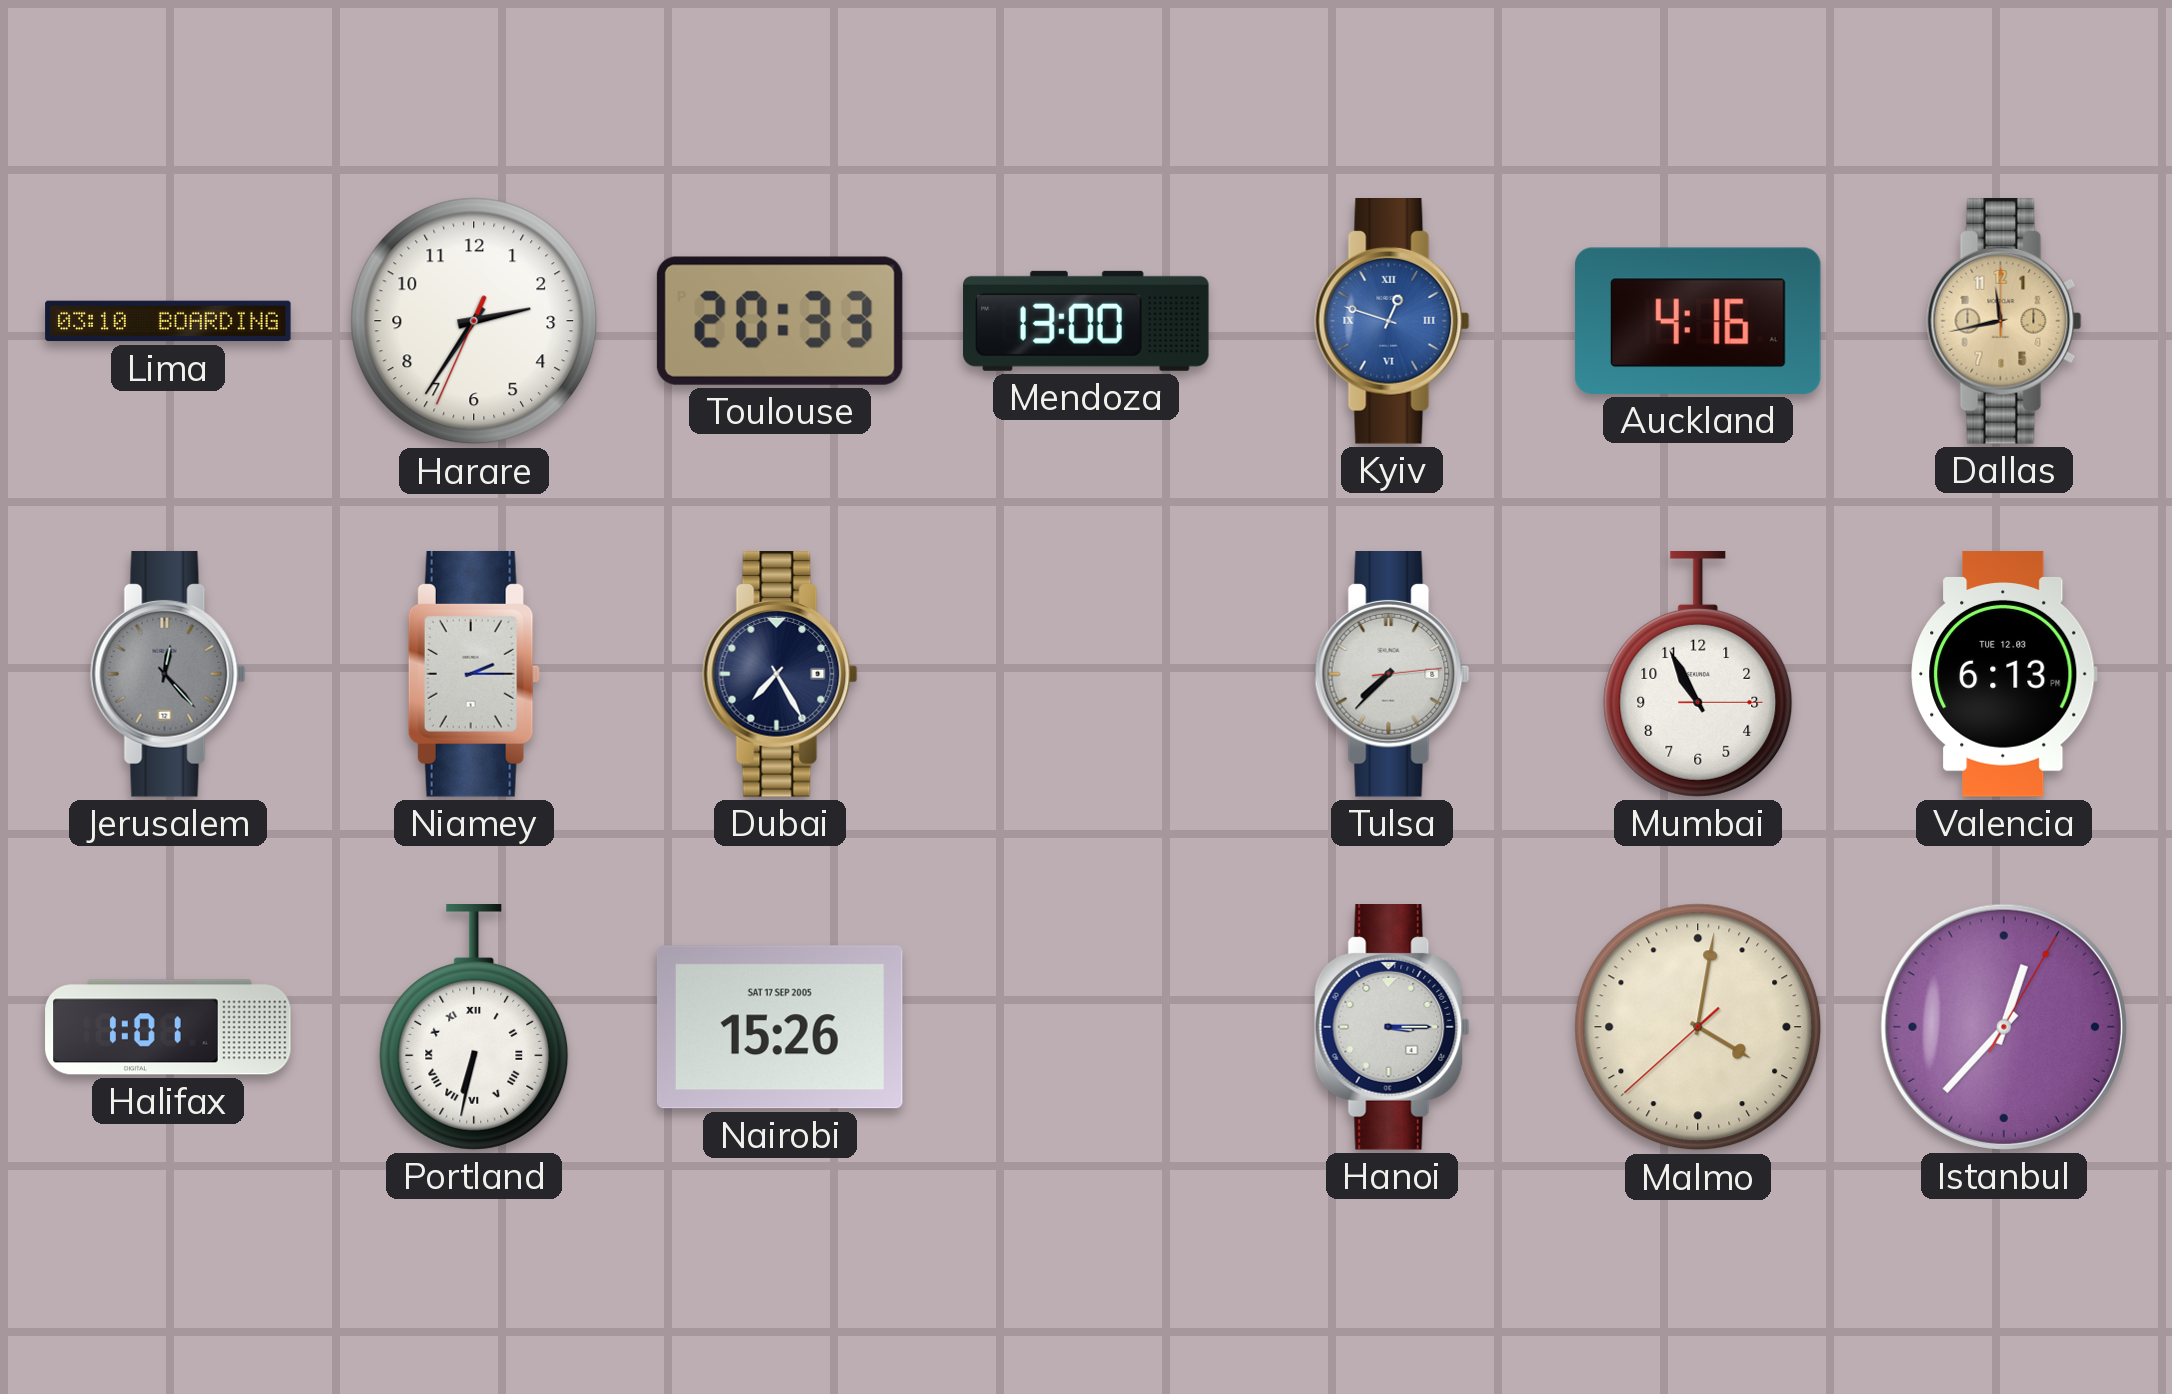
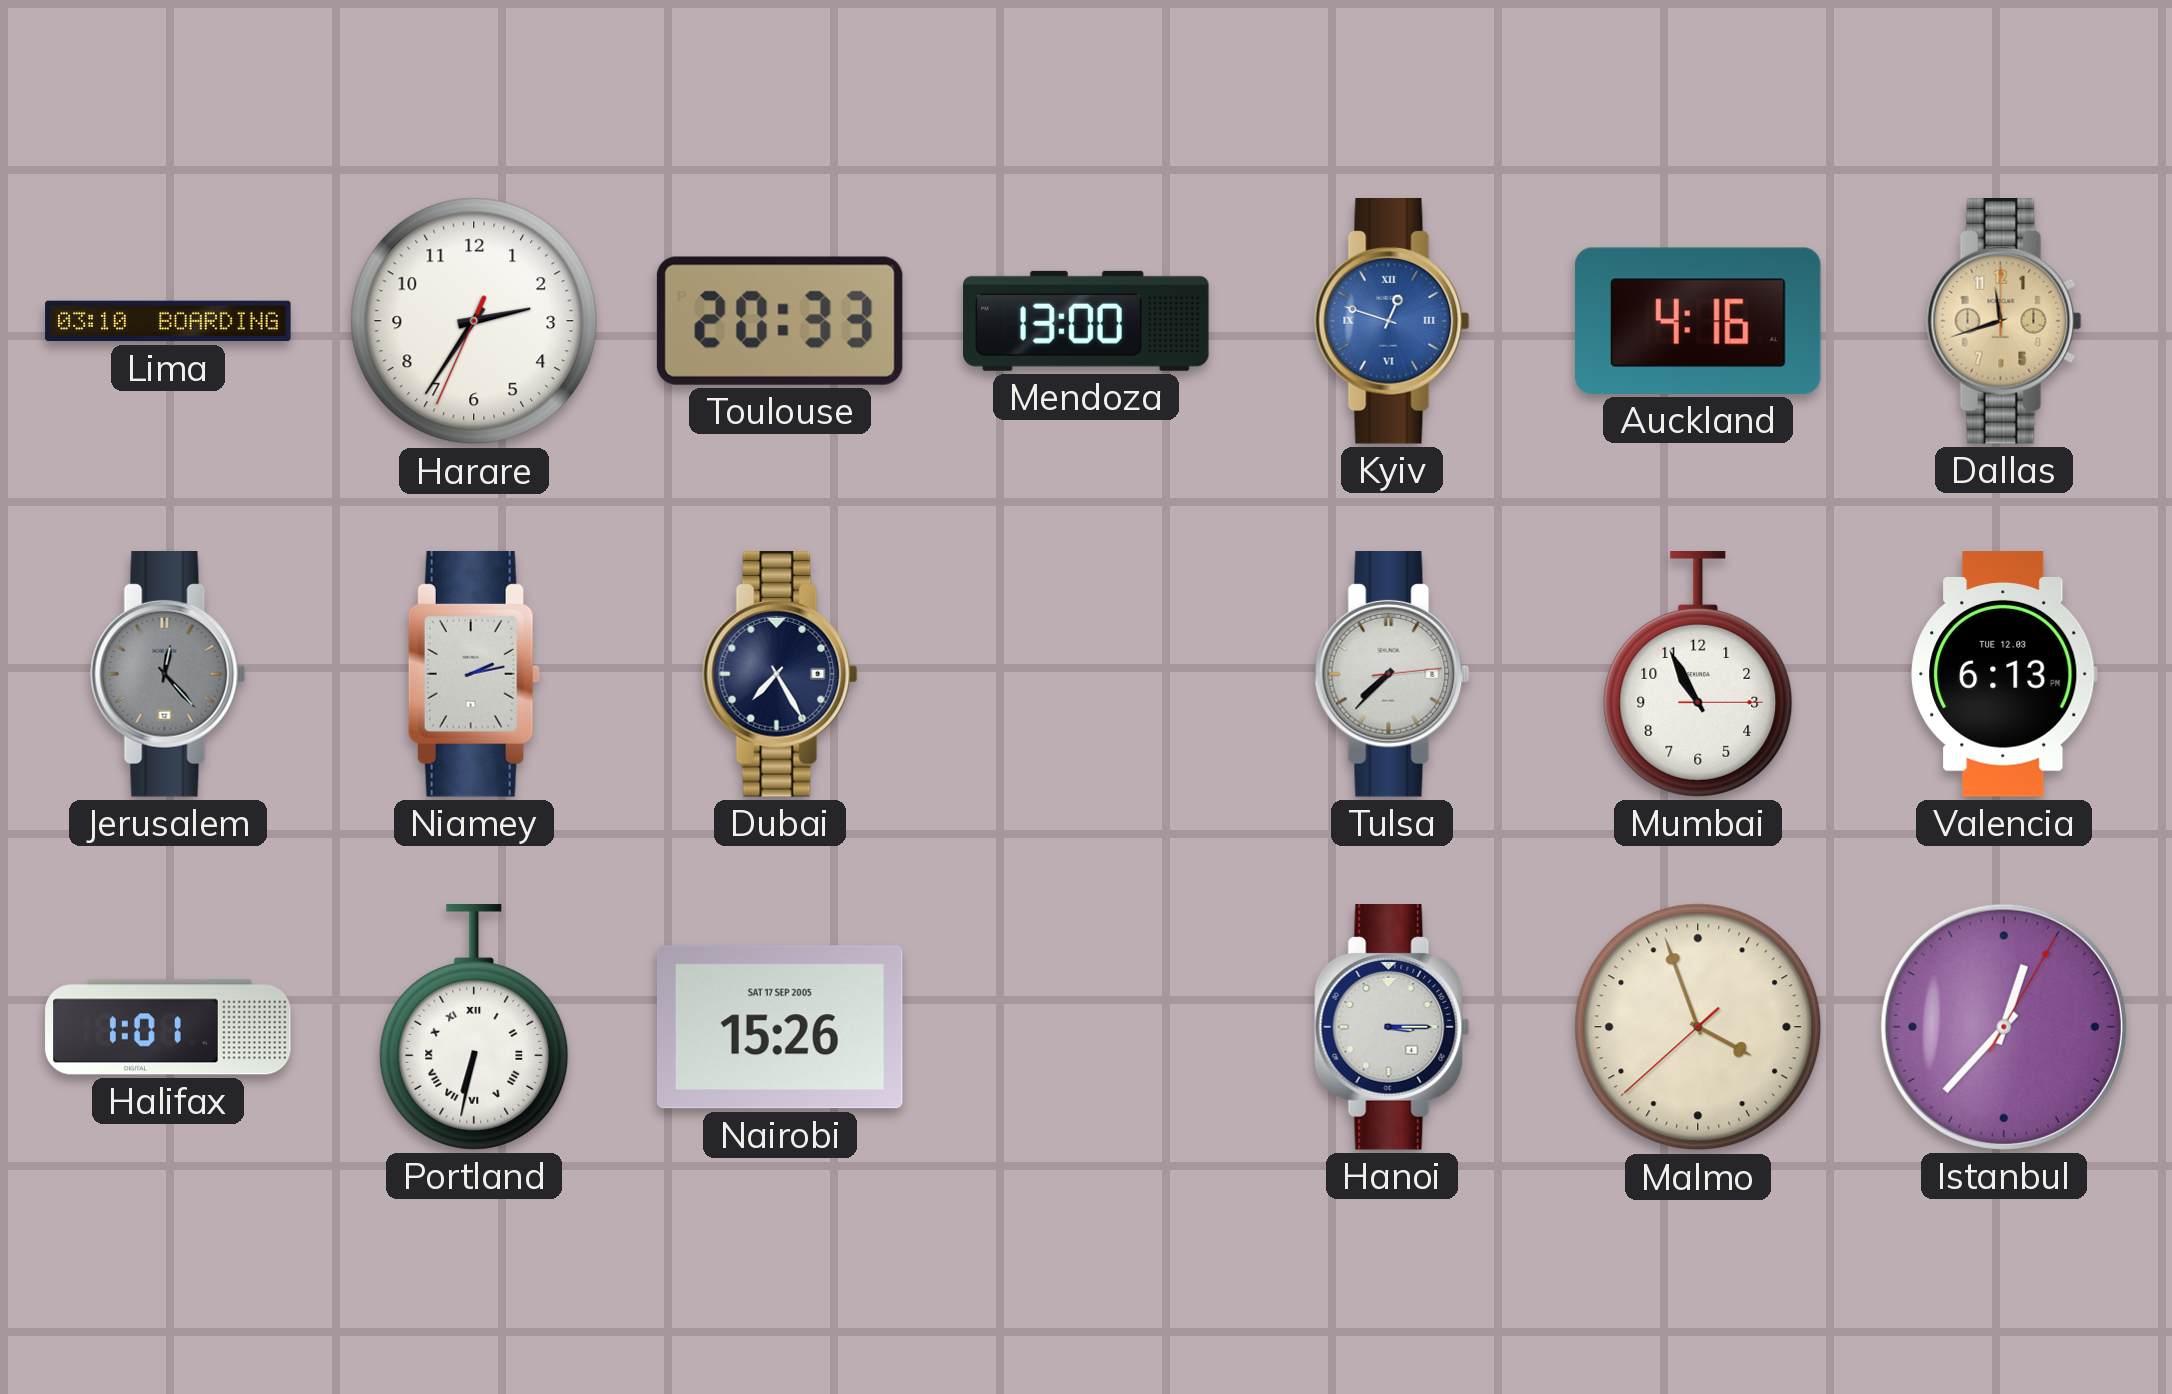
Dallas: 11:43 -> 11:42
Niamey: 2:15 -> 2:13
Malmo: 4:01 -> 3:56
